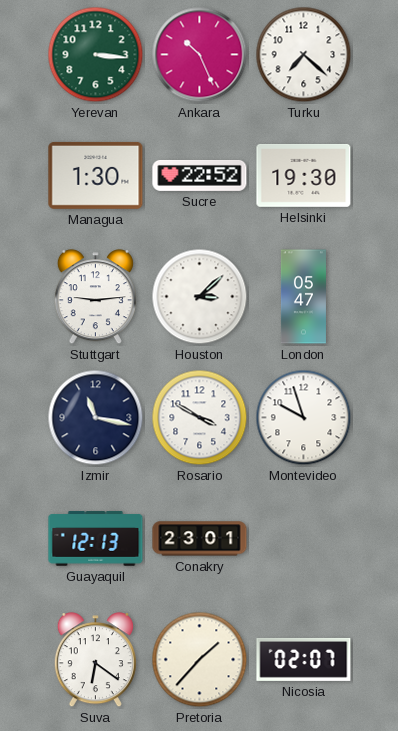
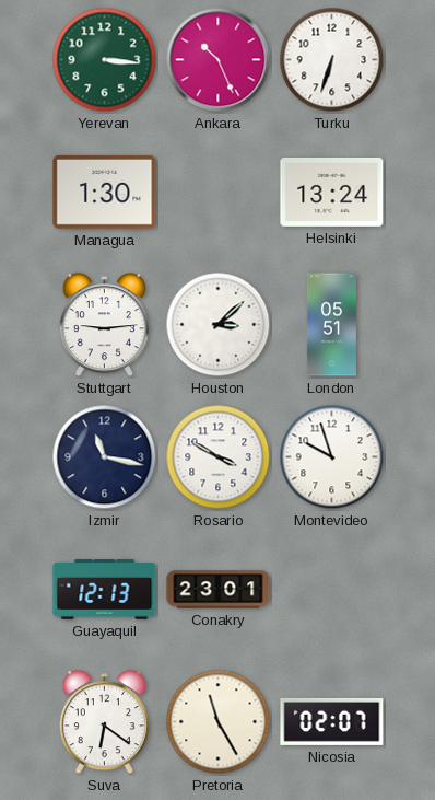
Turku: 7:22 -> 6:33
Sucre: 22:52 -> none
Helsinki: 19:30 -> 13:24
London: 05:47 -> 05:51
Pretoria: 1:37 -> 11:25
